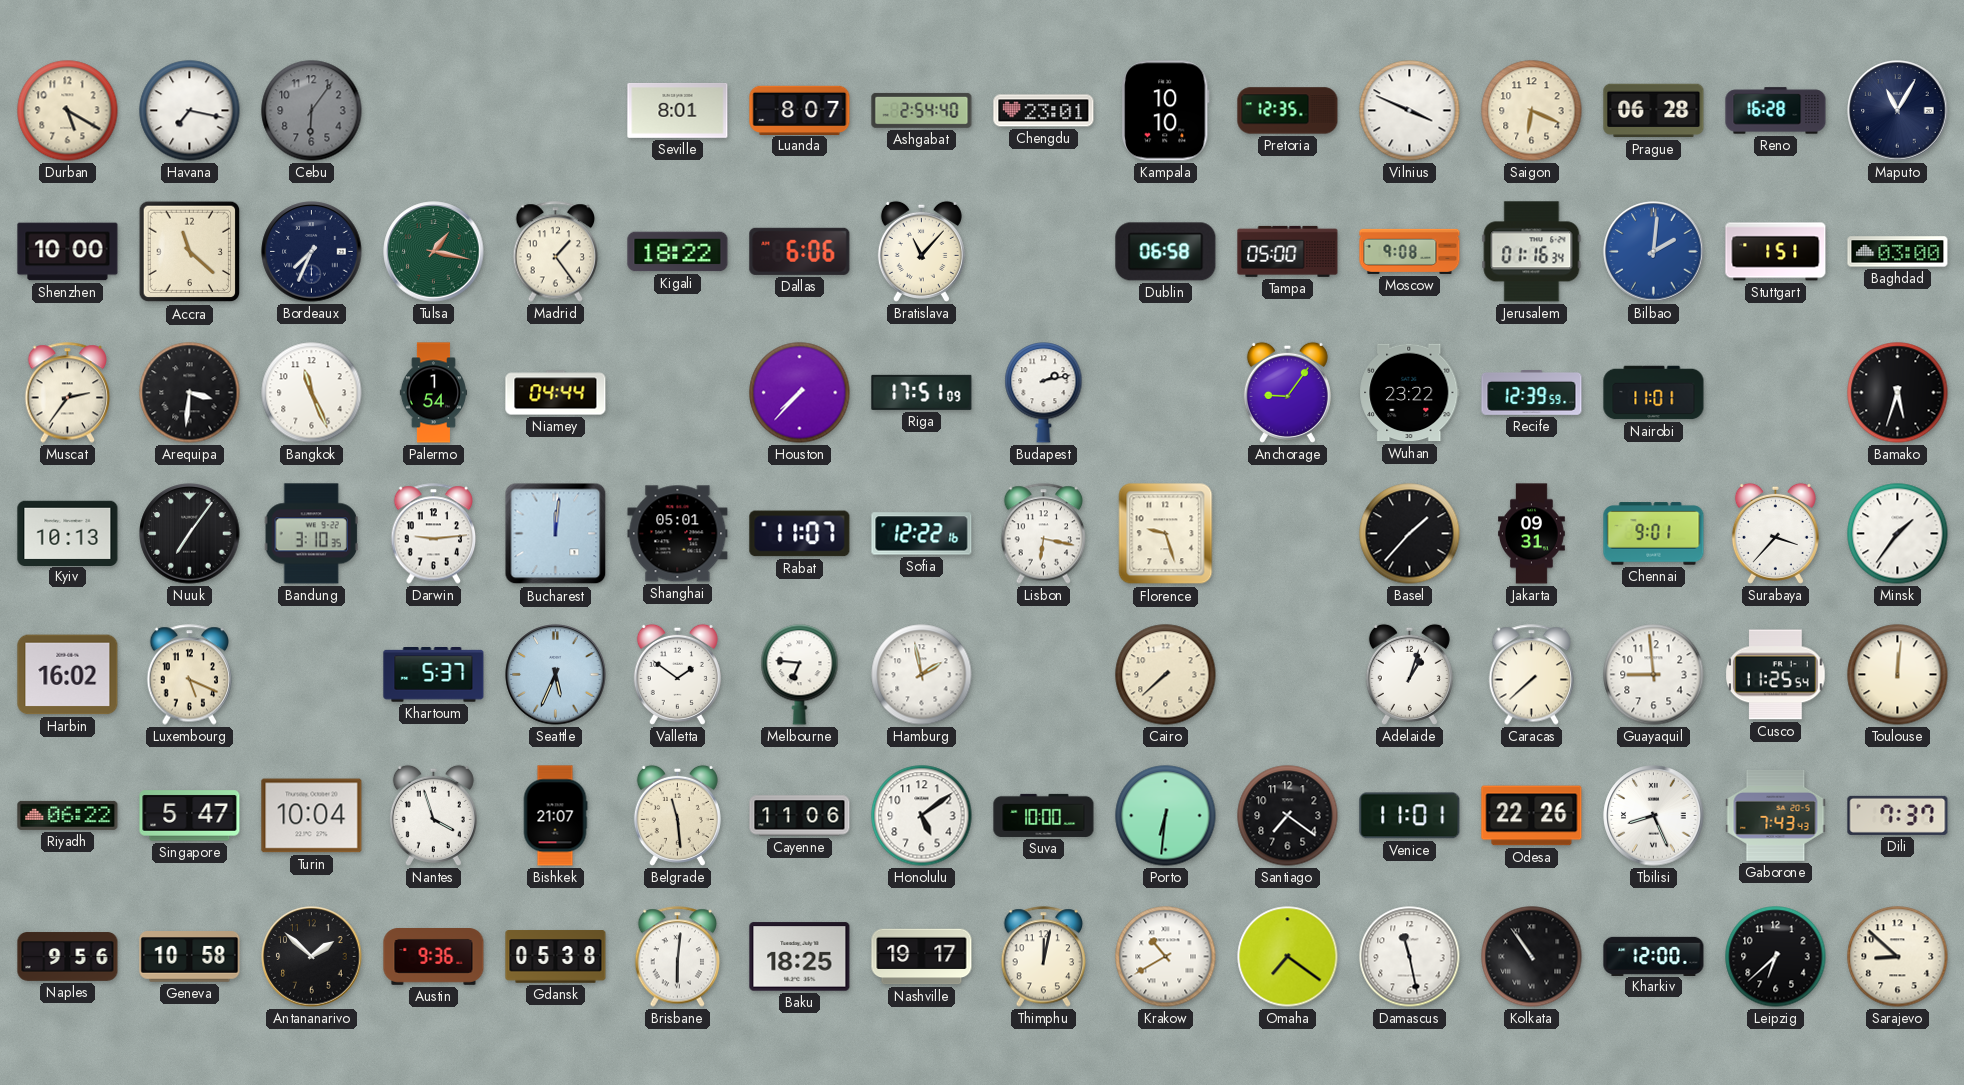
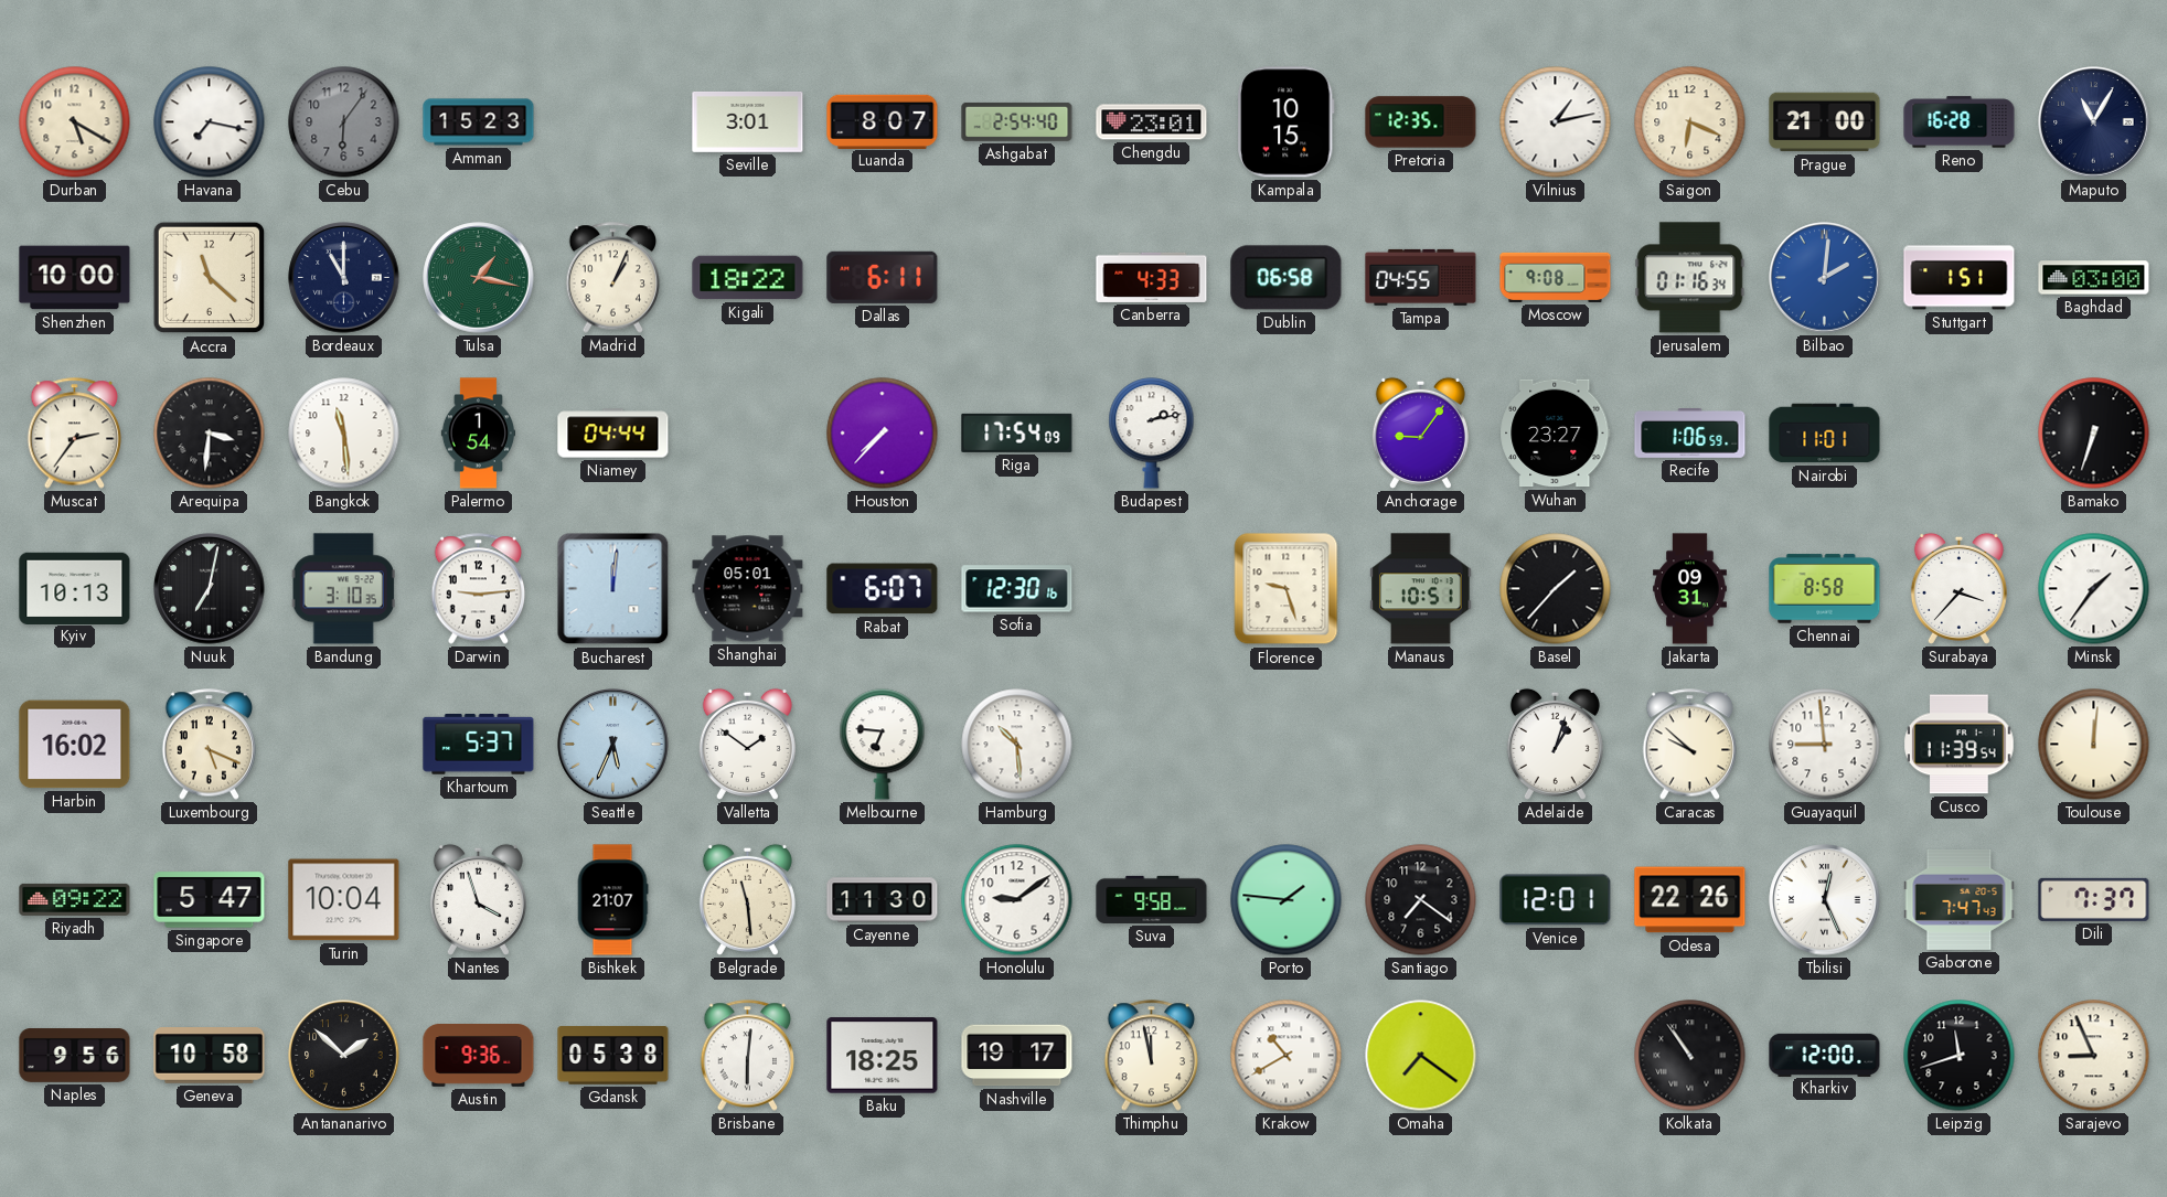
Amman: none -> 15:23
Seville: 8:01 -> 3:01
Kampala: 10:10 -> 10:15
Vilnius: 3:49 -> 1:13
Prague: 06:28 -> 21:00
Bordeaux: 7:34 -> 11:00
Madrid: 1:24 -> 1:04
Dallas: 6:06 -> 6:11
Bratislava: 11:07 -> none
Canberra: none -> 4:33
Tampa: 05:00 -> 04:55
Bangkok: 11:26 -> 11:29
Riga: 17:51 -> 17:54
Wuhan: 23:22 -> 23:27
Recife: 12:39 -> 1:06
Bamako: 5:33 -> 6:33
Nuuk: 7:06 -> 7:02
Rabat: 11:07 -> 6:07
Sofia: 12:22 -> 12:30
Lisbon: 6:17 -> none
Manaus: none -> 10:51
Chennai: 9:01 -> 8:58
Hamburg: 1:58 -> 10:29
Cairo: 7:38 -> none
Caracas: 7:38 -> 9:52
Cusco: 11:25 -> 11:39
Riyadh: 06:22 -> 09:22
Cayenne: 11:06 -> 11:30
Honolulu: 5:09 -> 9:09
Suva: 10:00 -> 9:58
Porto: 6:31 -> 1:46
Venice: 11:01 -> 12:01
Tbilisi: 8:26 -> 12:26
Gaborone: 7:43 -> 7:47
Thimphu: 12:02 -> 11:58
Damascus: 11:28 -> none
Leipzig: 6:38 -> 11:42
Sarajevo: 8:52 -> 8:56
